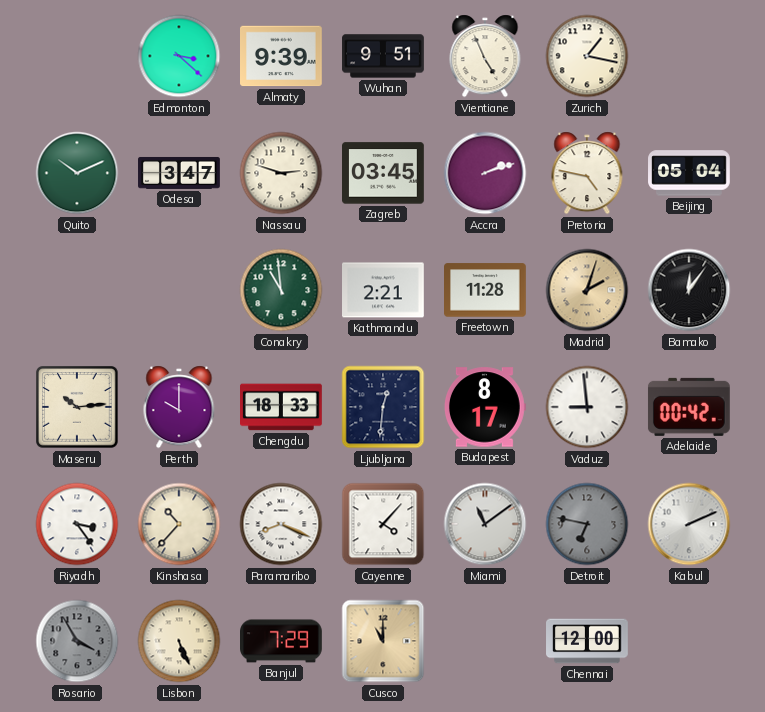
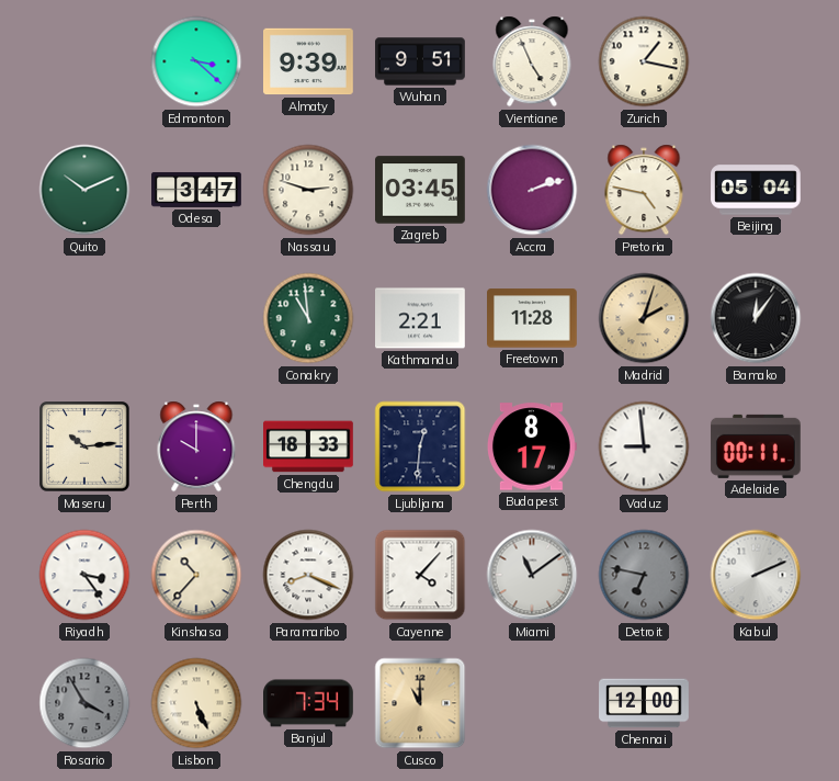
Adelaide: 00:42 -> 00:11
Banjul: 7:29 -> 7:34
